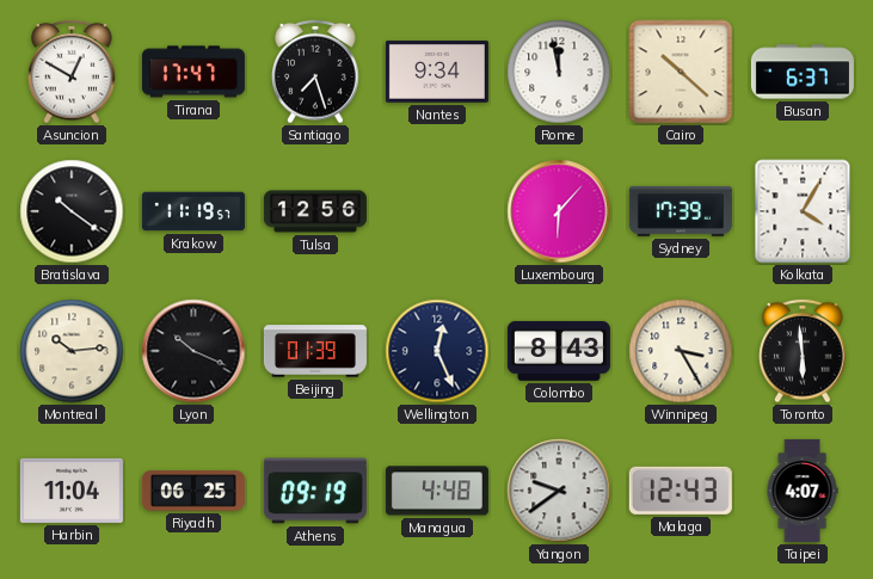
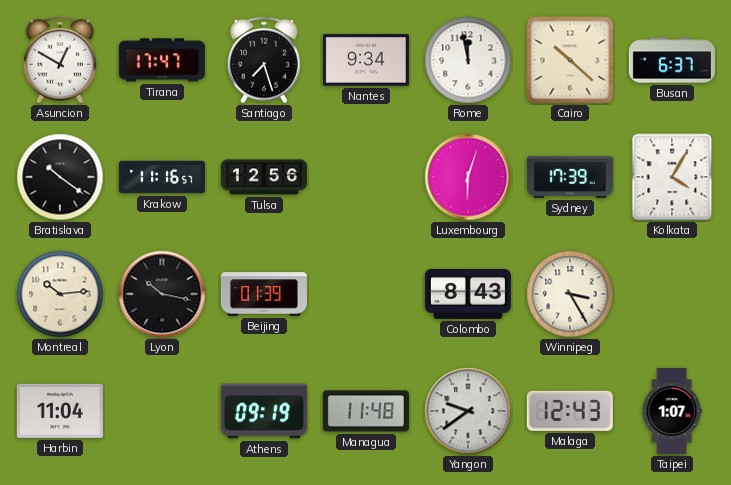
Krakow: 11:19 -> 11:16
Luxembourg: 6:07 -> 6:03
Lyon: 10:19 -> 10:17
Wellington: 12:26 -> none
Toronto: 5:59 -> none
Riyadh: 06:25 -> none
Managua: 4:48 -> 11:48
Taipei: 4:07 -> 1:07
